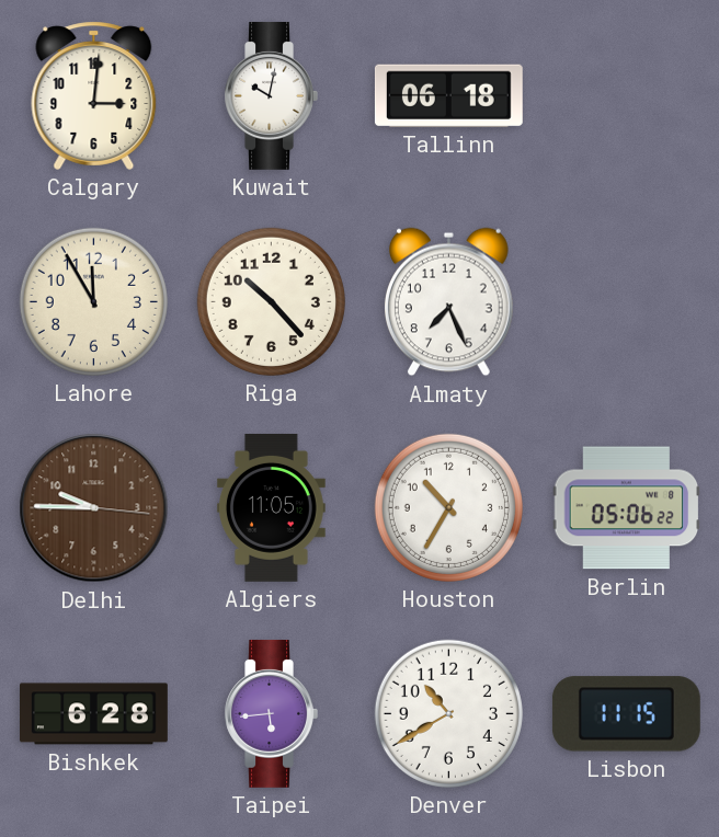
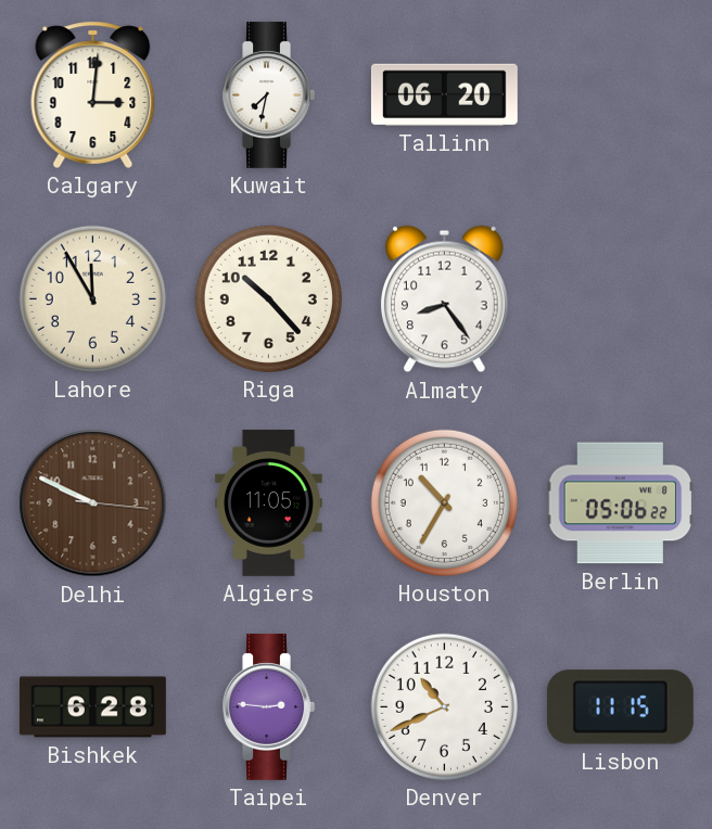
Kuwait: 10:02 -> 7:32
Tallinn: 06:18 -> 06:20
Almaty: 7:26 -> 8:24
Delhi: 9:45 -> 9:49
Taipei: 5:44 -> 2:46
Denver: 10:40 -> 10:41
